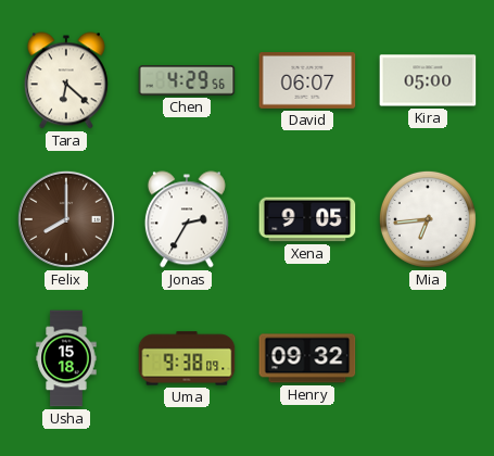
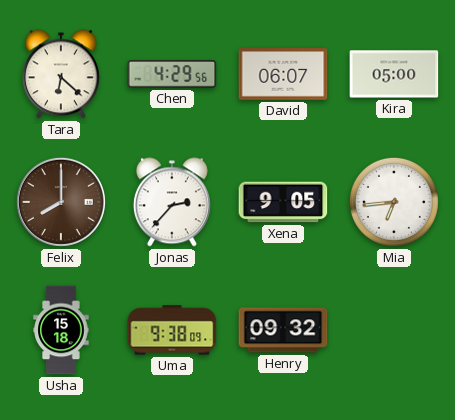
Jonas: 2:35 -> 2:37
